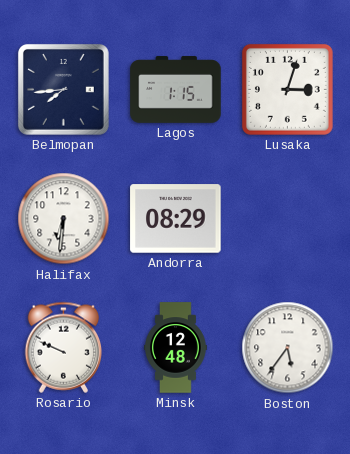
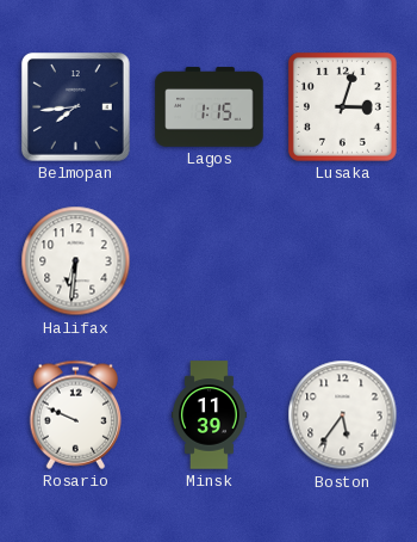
Andorra: 08:29 -> none
Minsk: 12:48 -> 11:39
